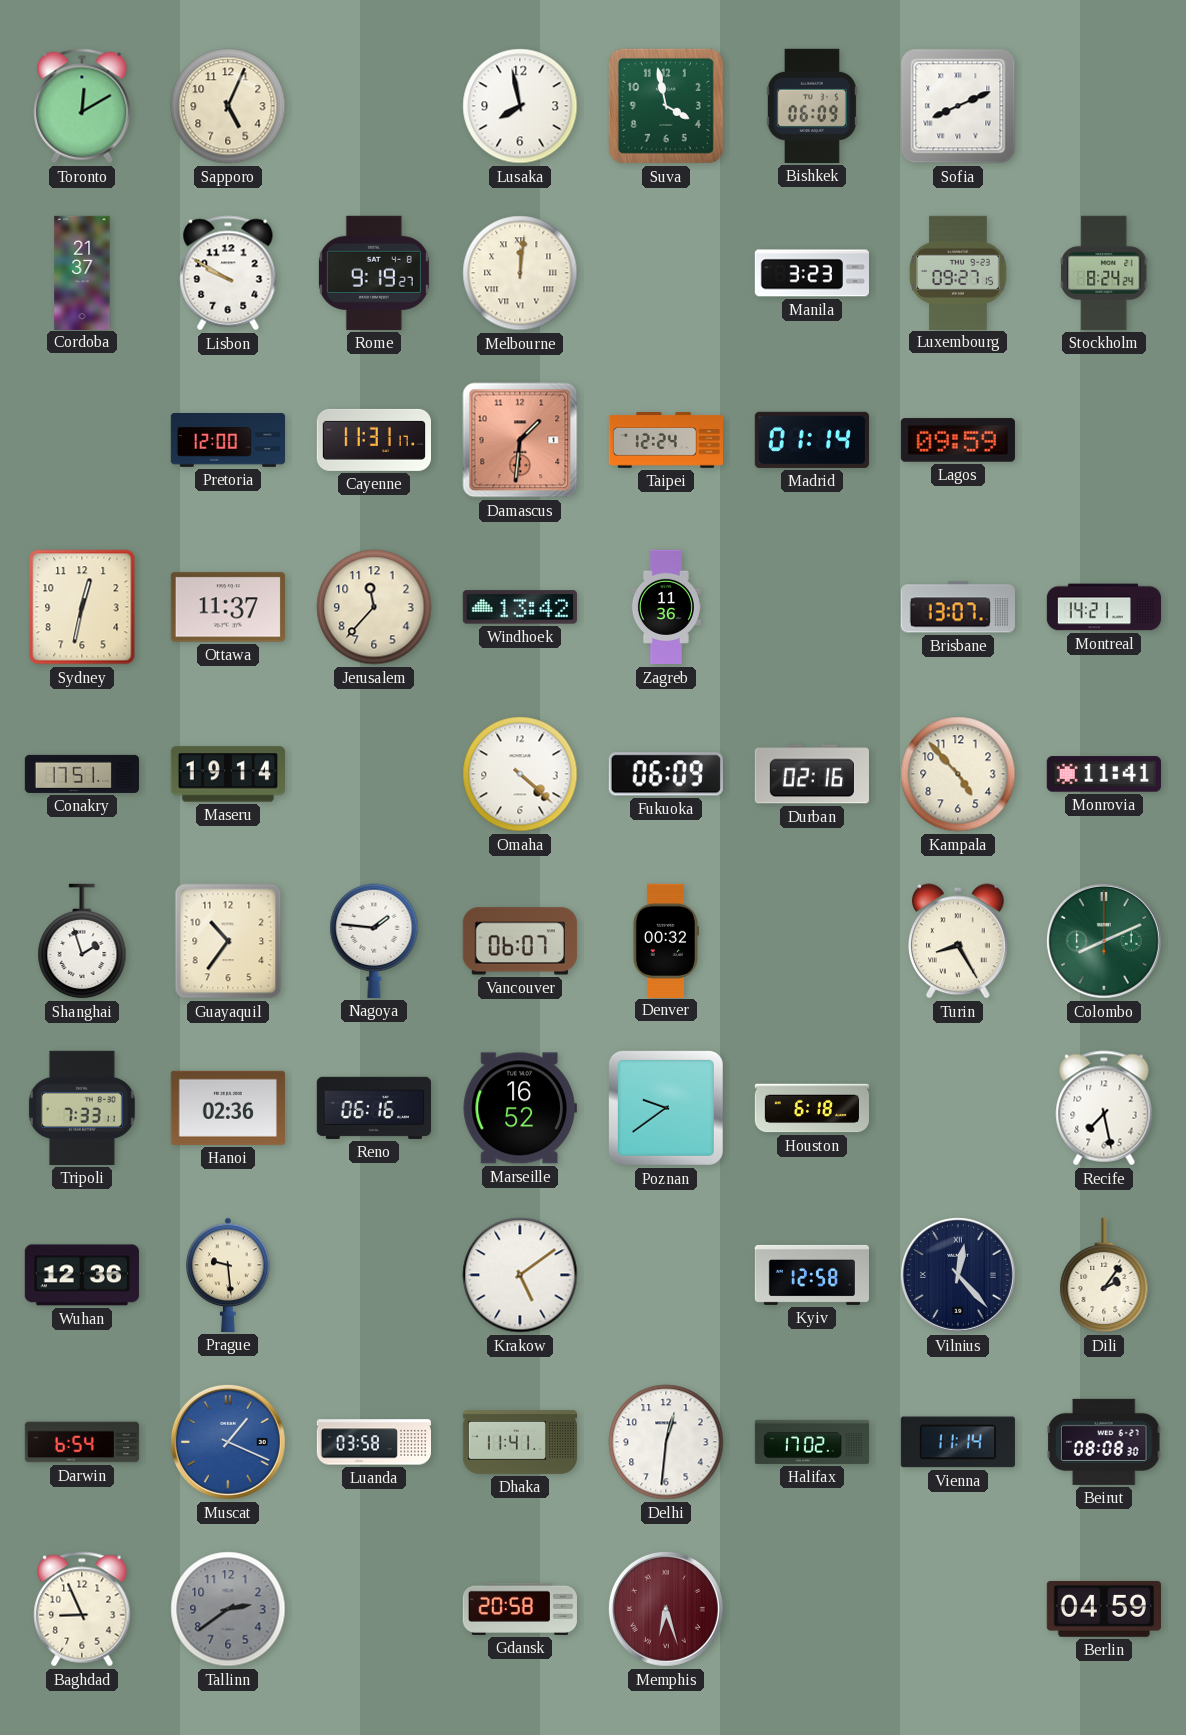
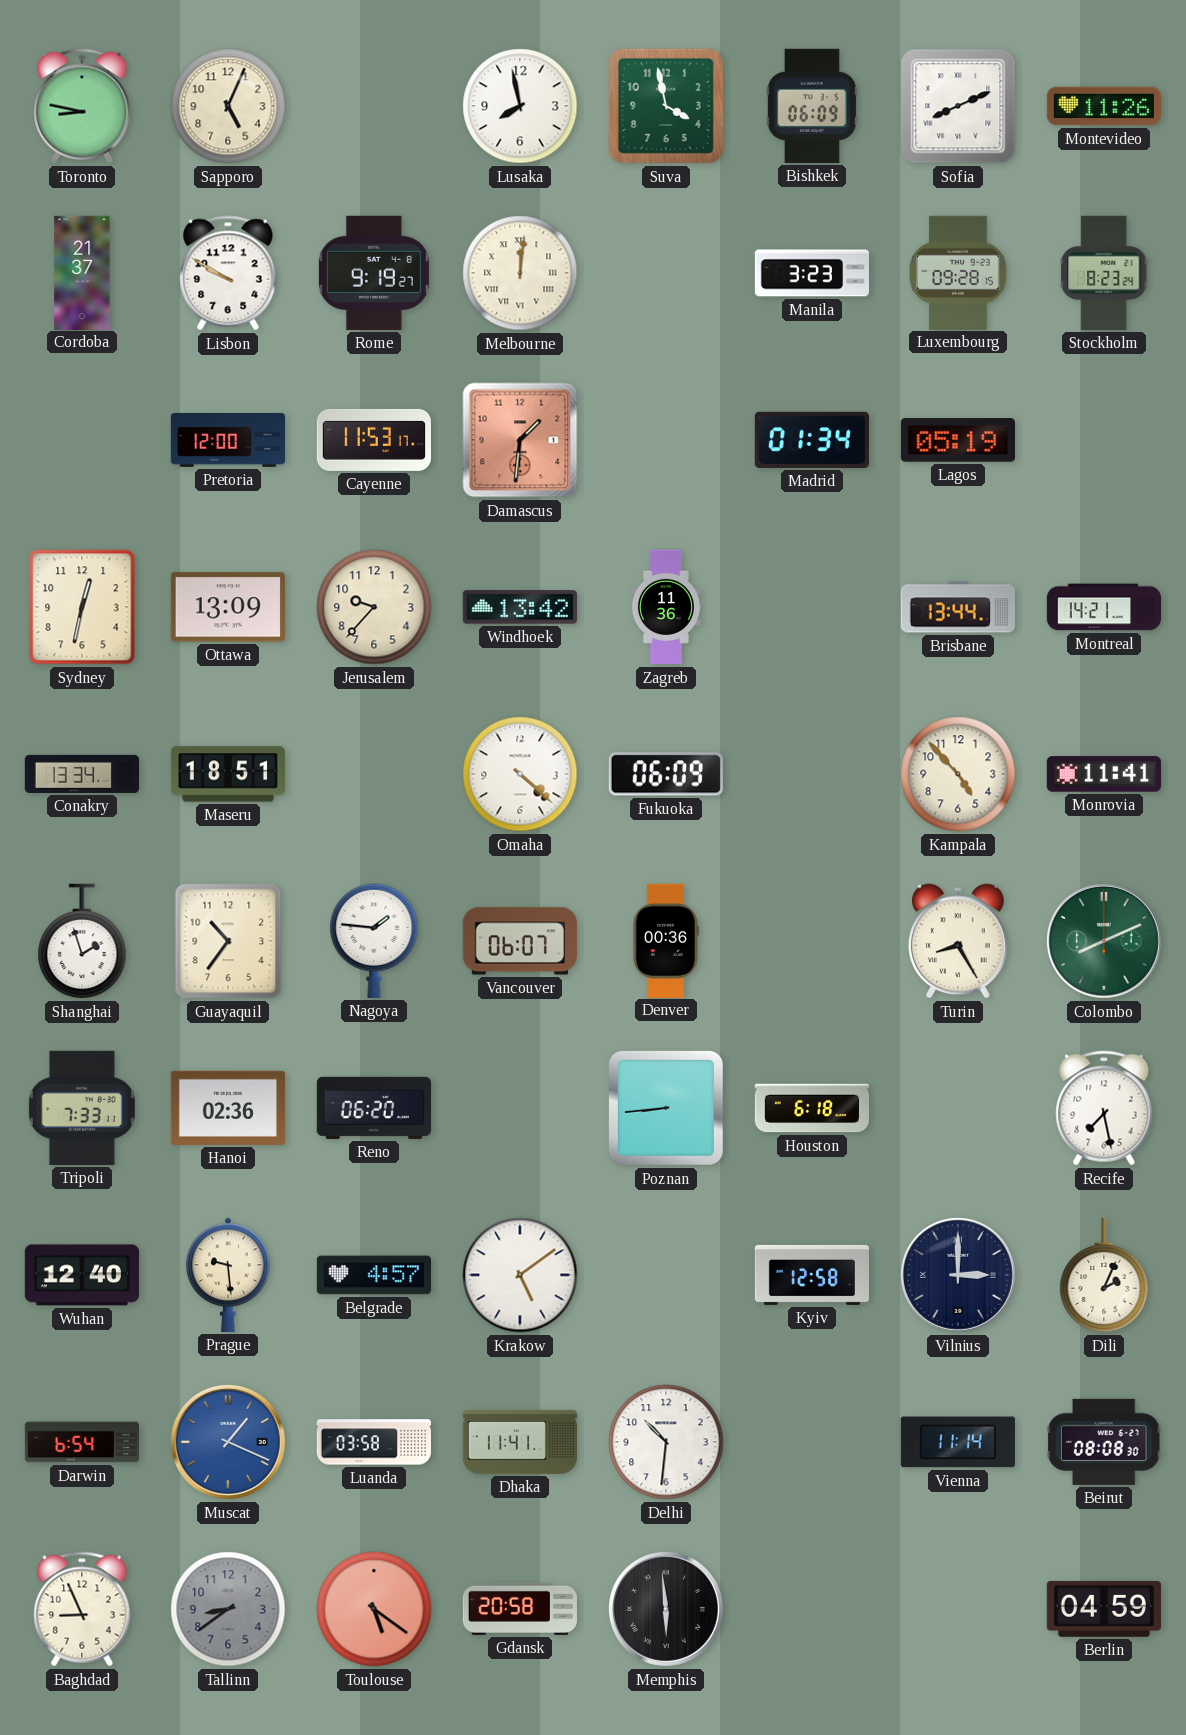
Toronto: 12:10 -> 8:47
Montevideo: none -> 11:26
Luxembourg: 09:27 -> 09:28
Stockholm: 8:24 -> 8:23
Cayenne: 11:31 -> 11:53
Taipei: 12:24 -> none
Madrid: 01:14 -> 01:34
Lagos: 09:59 -> 05:19
Ottawa: 11:37 -> 13:09
Jerusalem: 11:37 -> 9:37
Brisbane: 13:07 -> 13:44
Conakry: 17:51 -> 13:34
Maseru: 19:14 -> 18:51
Durban: 02:16 -> none
Denver: 00:32 -> 00:36
Reno: 06:16 -> 06:20
Marseille: 16:52 -> none
Poznan: 9:39 -> 8:44
Wuhan: 12:36 -> 12:40
Belgrade: none -> 4:57
Vilnius: 12:23 -> 3:00
Dili: 2:06 -> 2:04
Delhi: 12:31 -> 10:31
Halifax: 17:02 -> none
Tallinn: 2:39 -> 8:39
Toulouse: none -> 5:21
Memphis: 6:27 -> 5:59
Memphis dial: burgundy -> black
